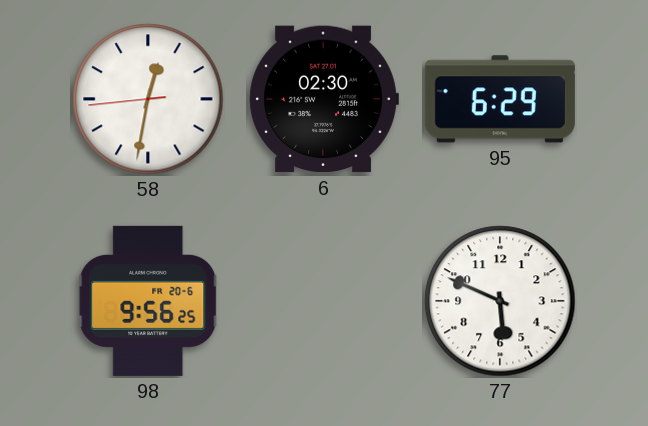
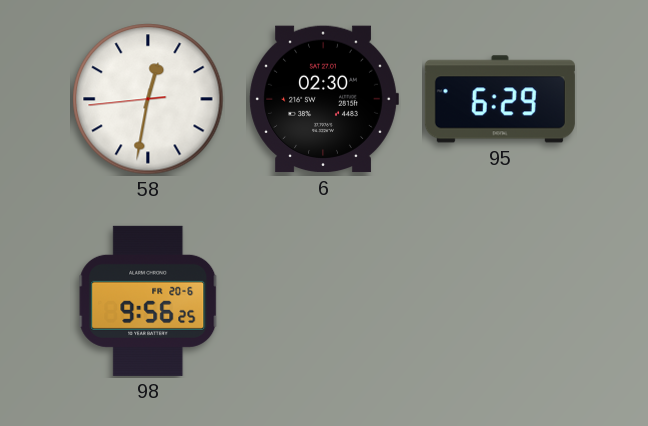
77: 5:49 -> none
